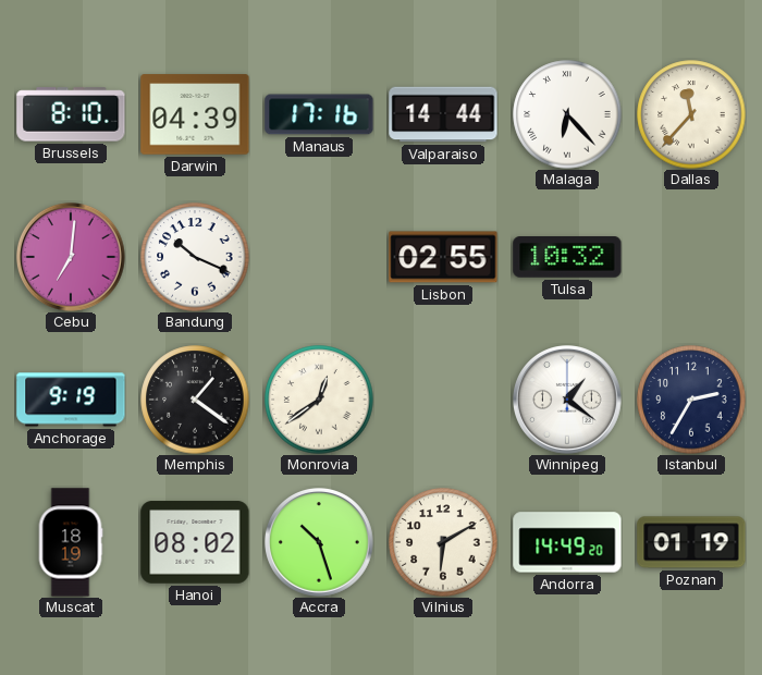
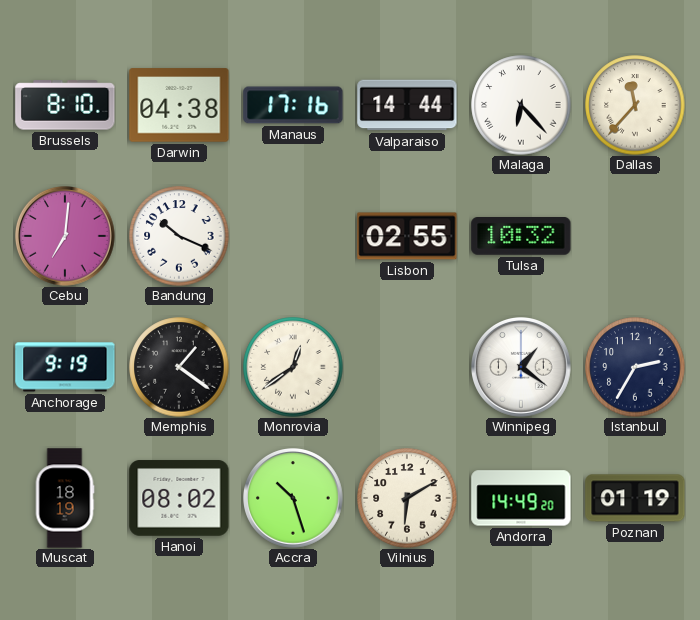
Darwin: 04:39 -> 04:38
